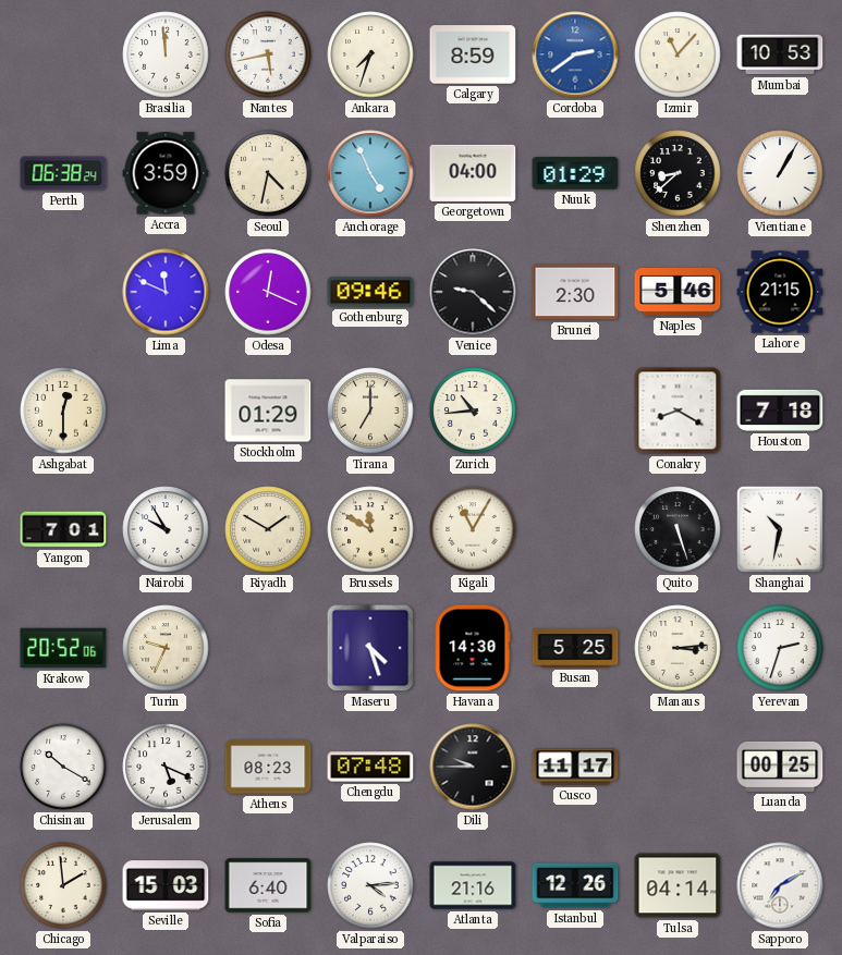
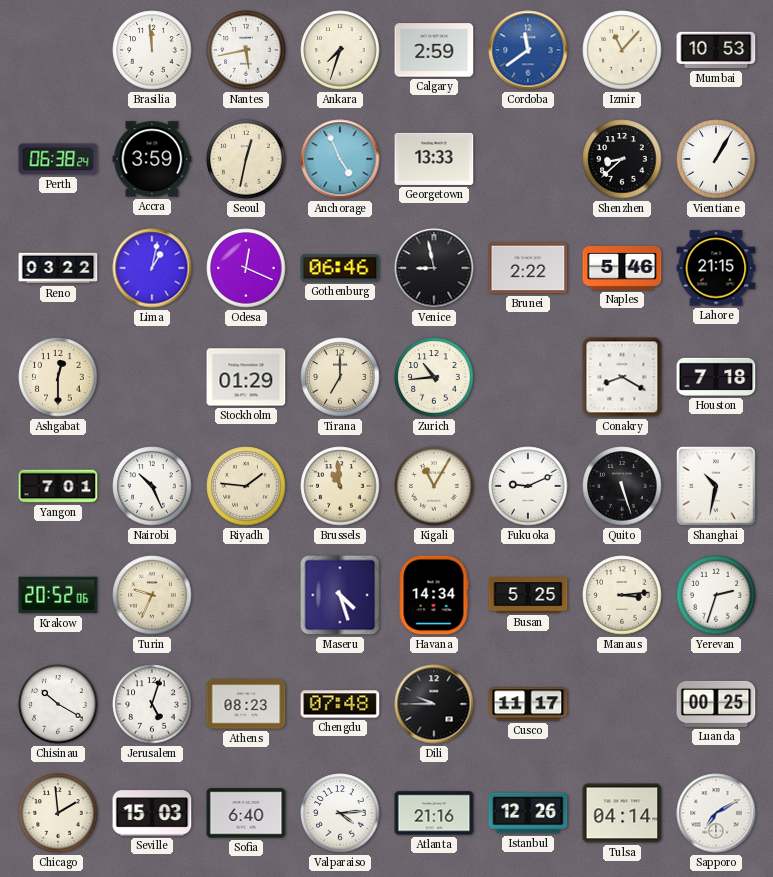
Calgary: 8:59 -> 2:59
Cordoba: 2:39 -> 11:39
Seoul: 4:32 -> 12:32
Georgetown: 04:00 -> 13:33
Nuuk: 01:29 -> none
Reno: none -> 03:22
Lima: 11:49 -> 1:02
Gothenburg: 09:46 -> 06:46
Venice: 9:22 -> 8:58
Brunei: 2:30 -> 2:22
Nairobi: 9:55 -> 10:26
Riyadh: 1:50 -> 1:46
Brussels: 11:50 -> 10:59
Fukuoka: none -> 9:11
Havana: 14:30 -> 14:34
Jerusalem: 5:19 -> 5:03
